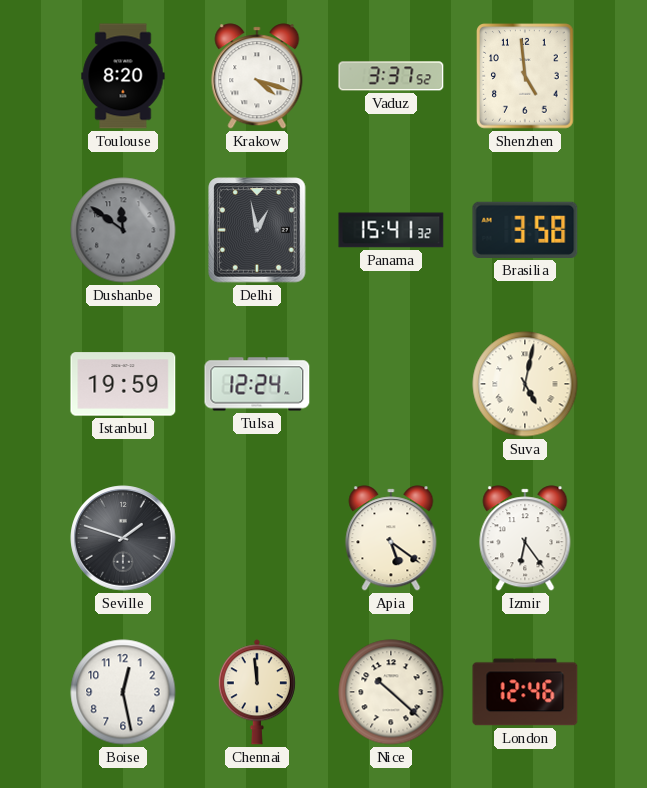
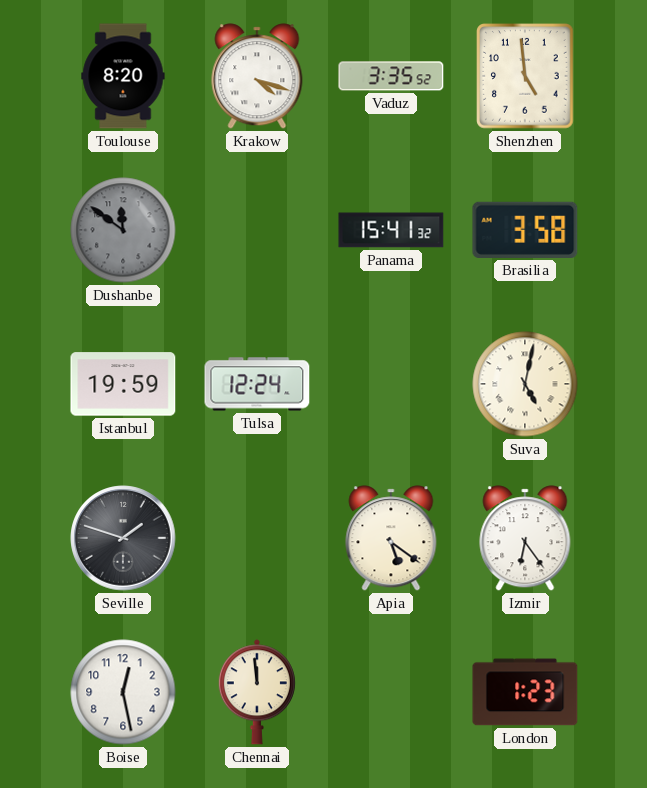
Vaduz: 3:37 -> 3:35
Delhi: 12:58 -> none
Nice: 10:22 -> none
London: 12:46 -> 1:23
